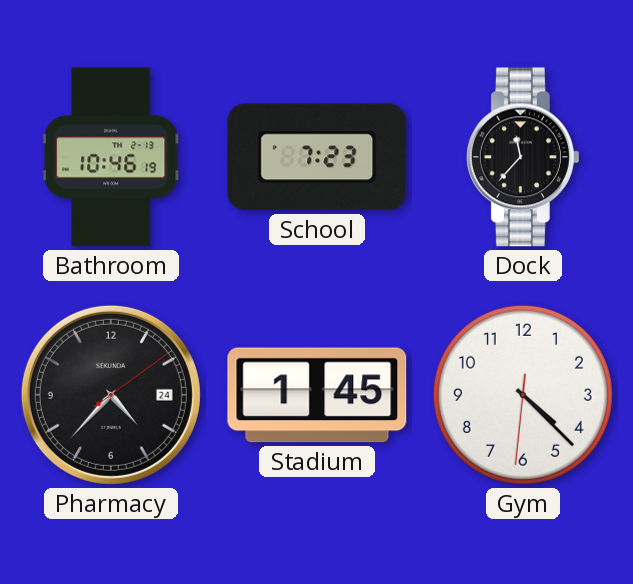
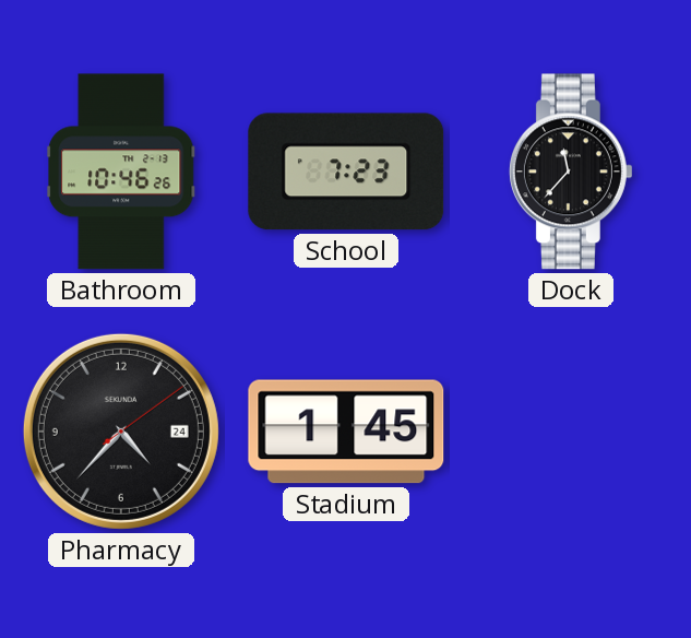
Bathroom: 10:46:19 -> 10:46:26
Gym: 4:22 -> none
